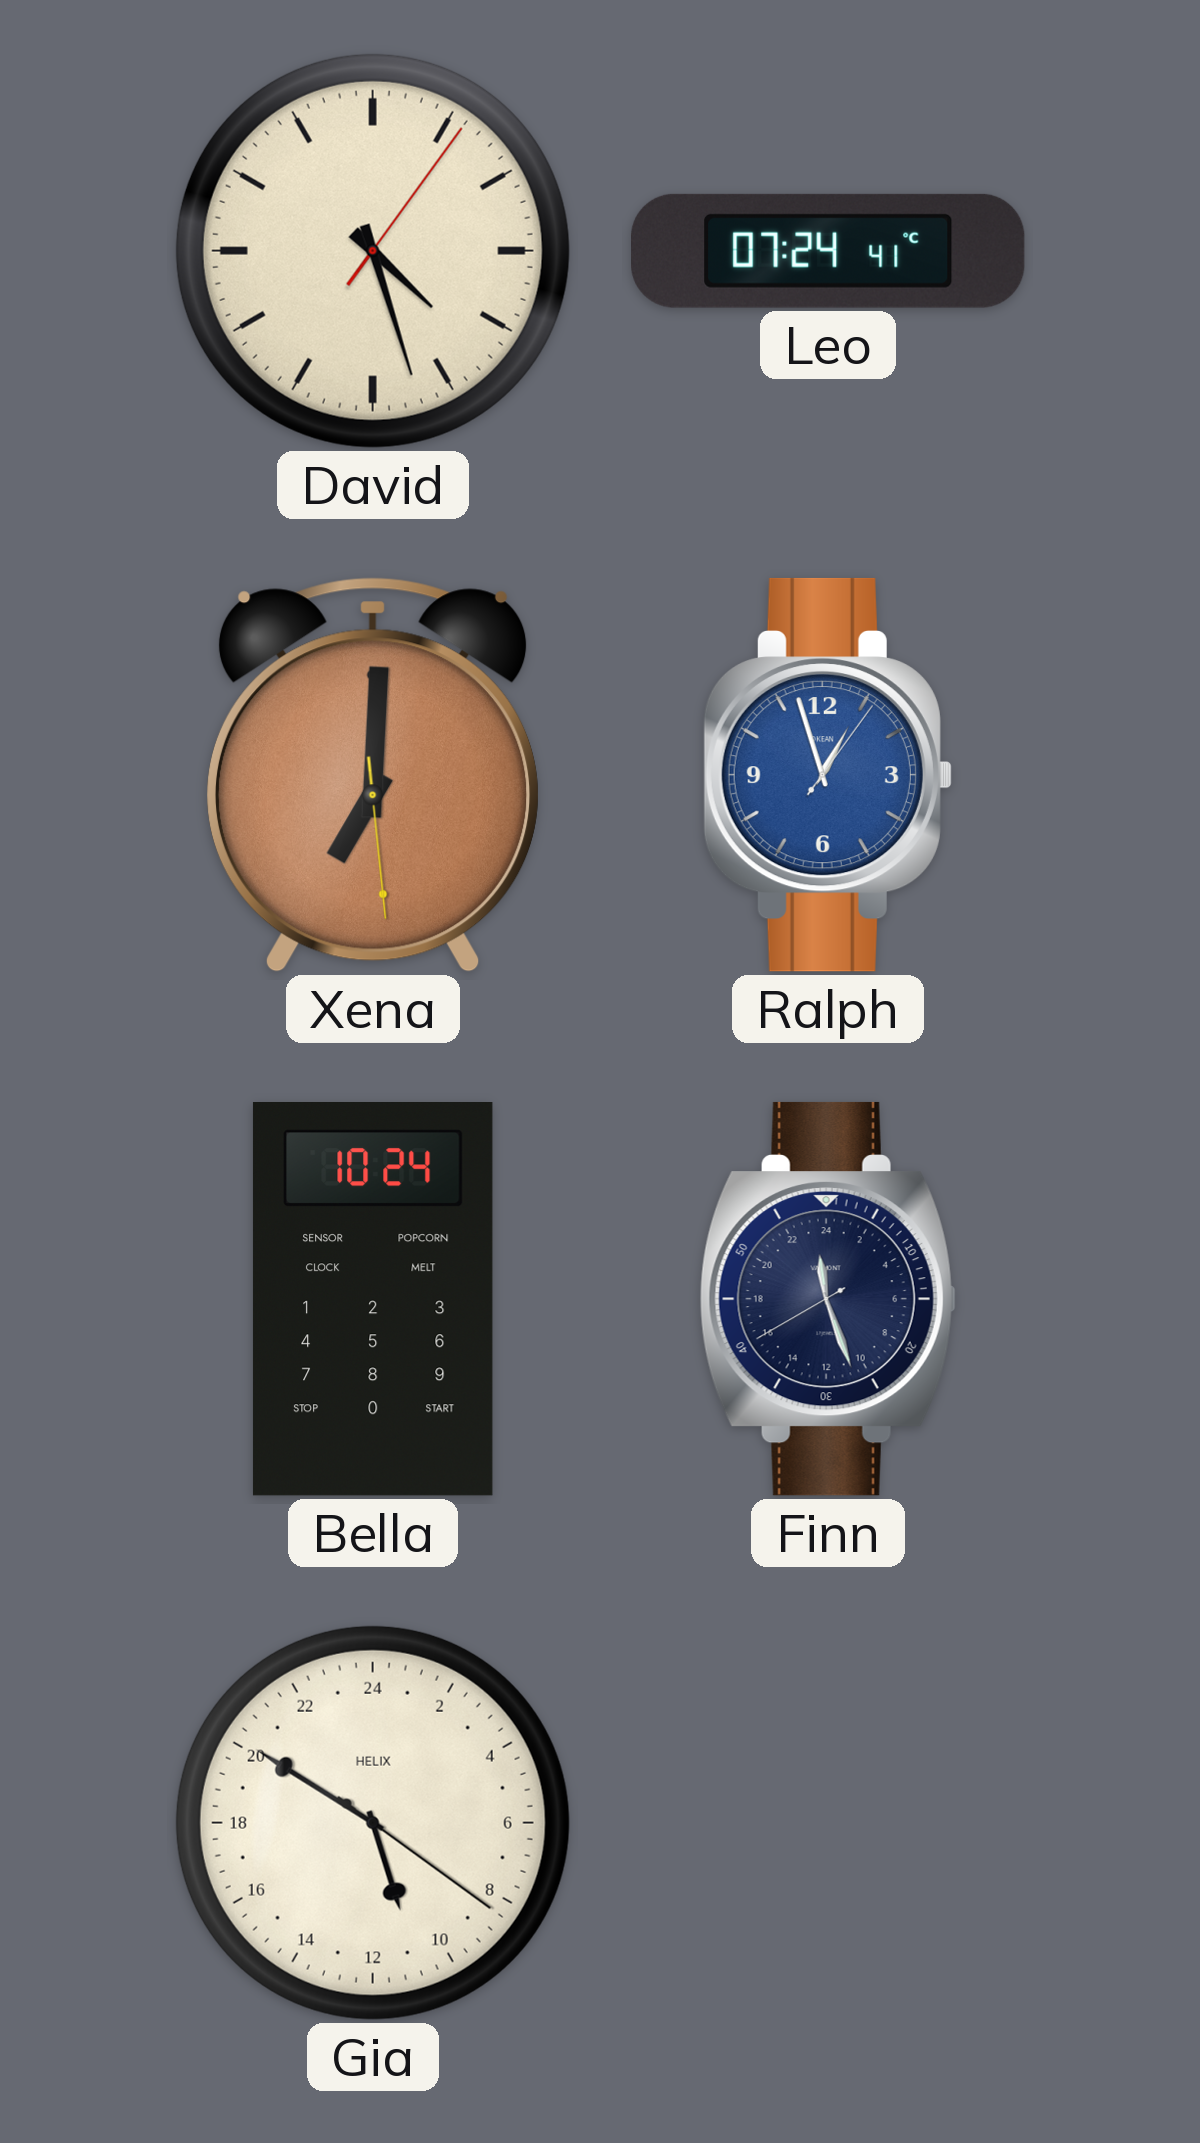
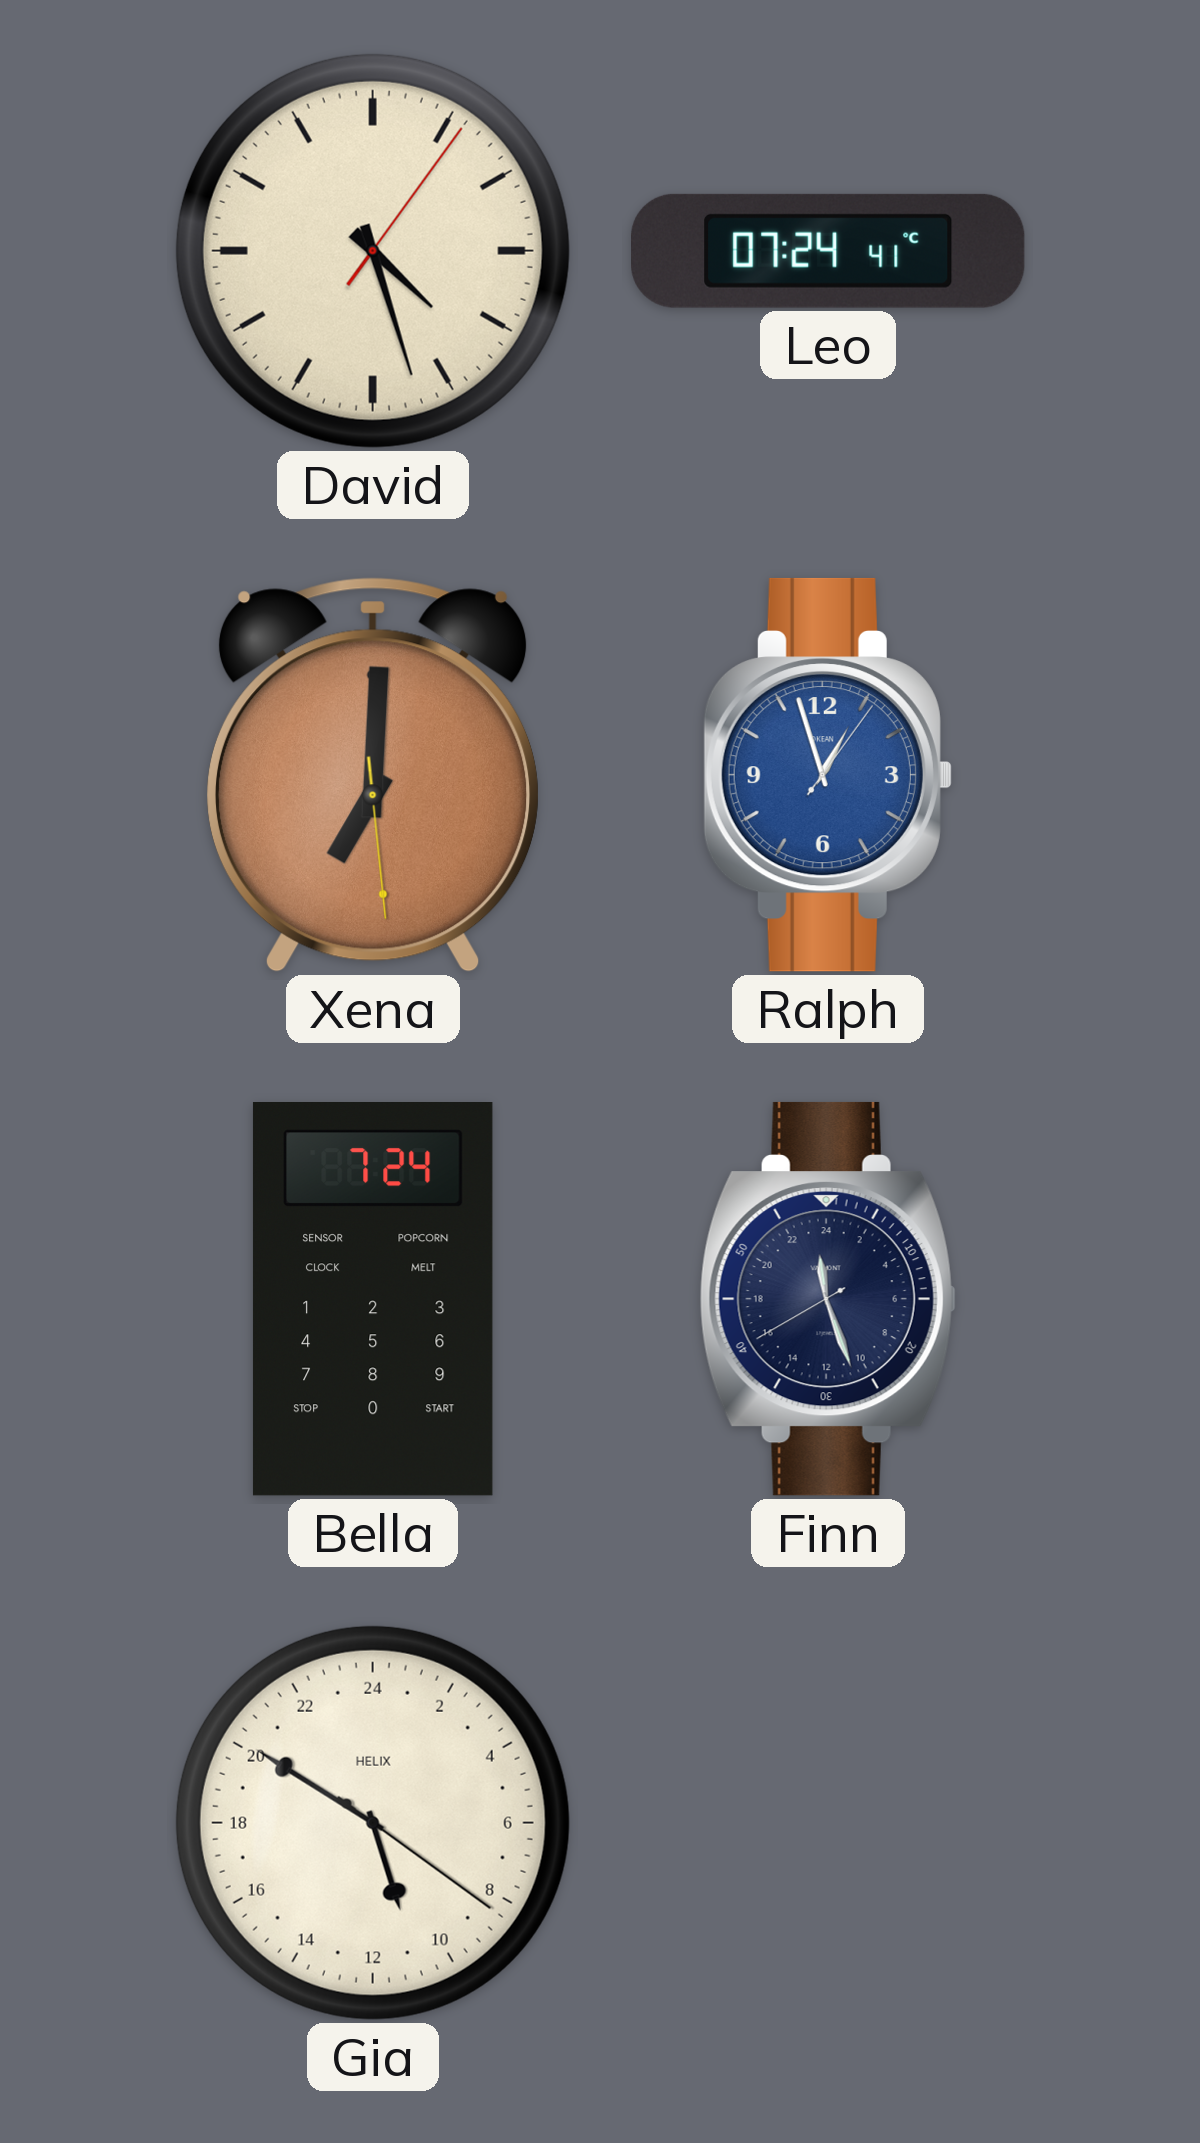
Bella: 10:24 -> 7:24
